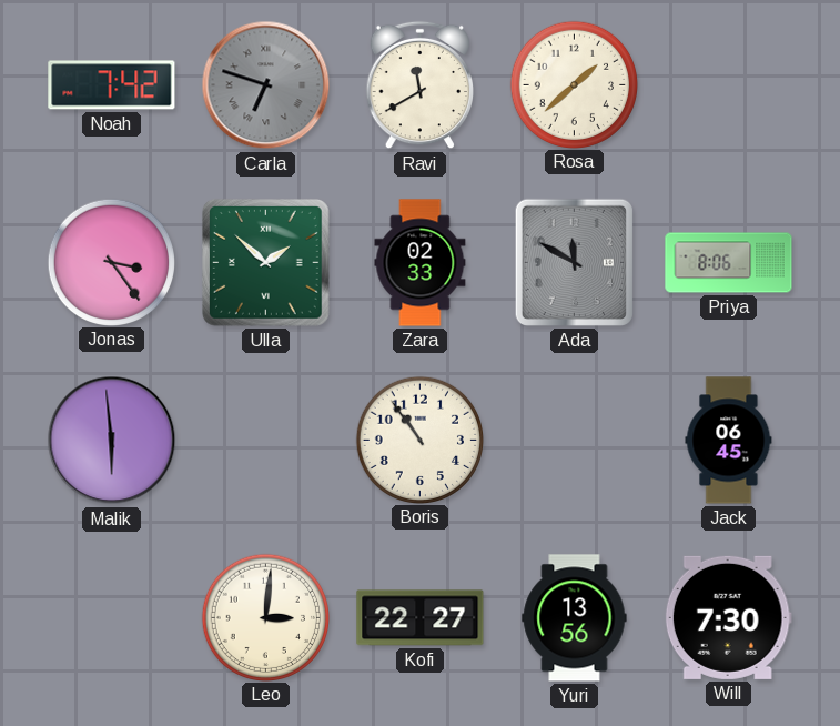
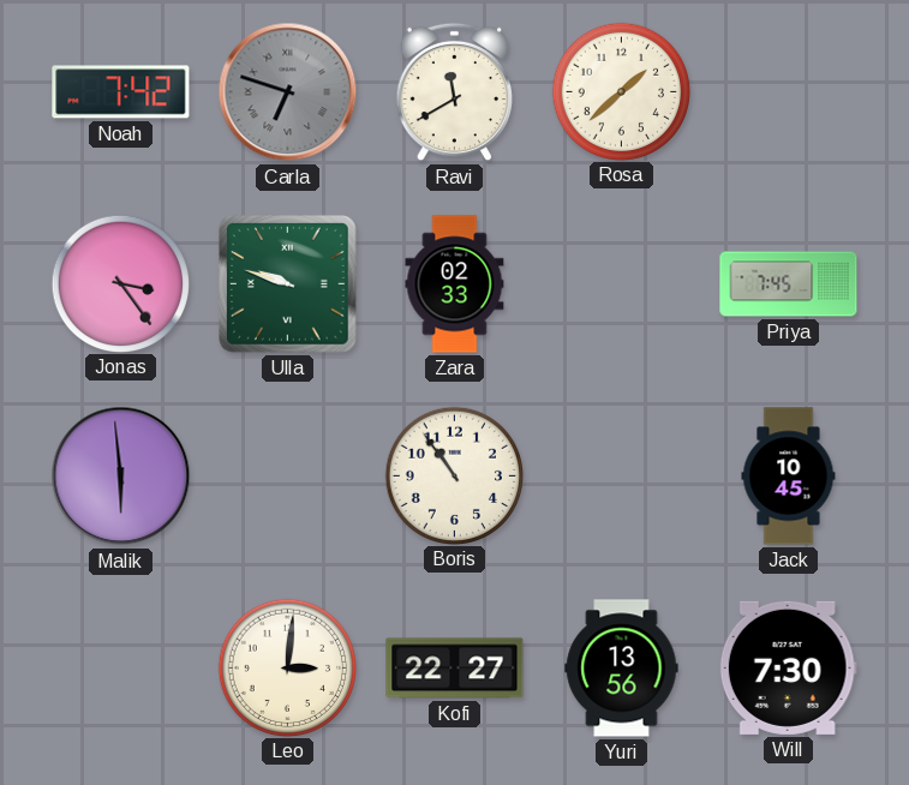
Ulla: 1:52 -> 9:48
Ada: 11:50 -> none
Priya: 8:06 -> 7:45
Jack: 06:45 -> 10:45
